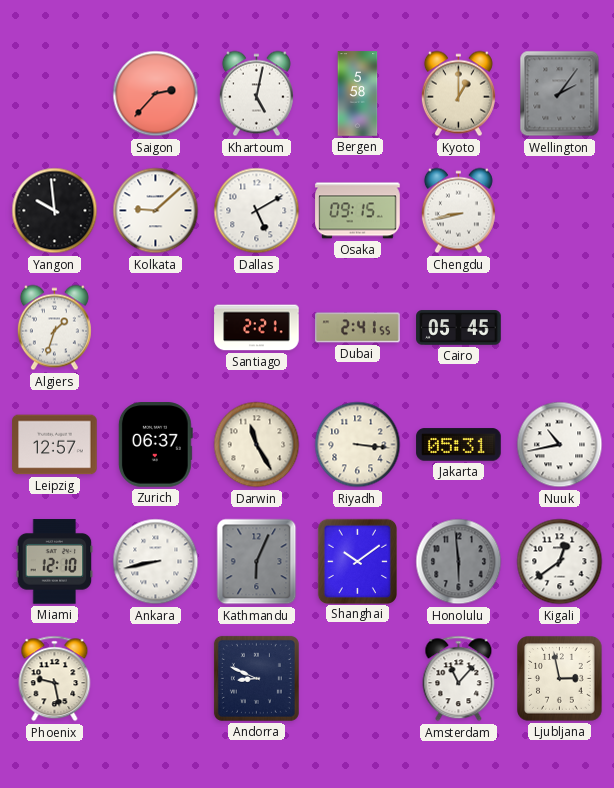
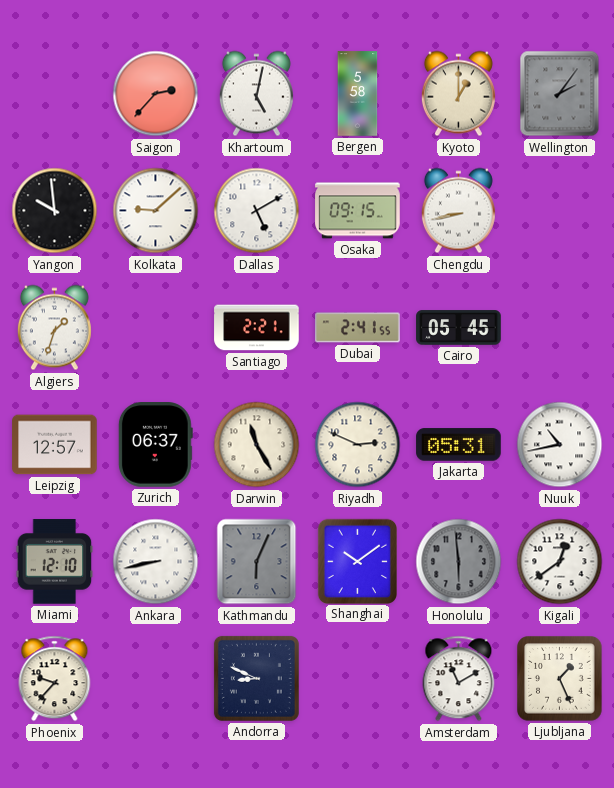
Riyadh: 3:16 -> 2:49
Phoenix: 9:28 -> 9:37
Amsterdam: 11:07 -> 11:10
Ljubljana: 2:58 -> 1:26
